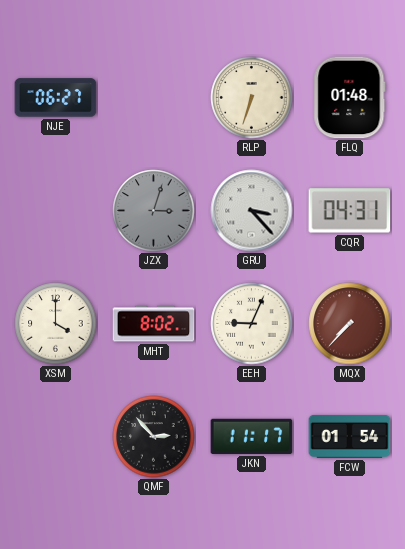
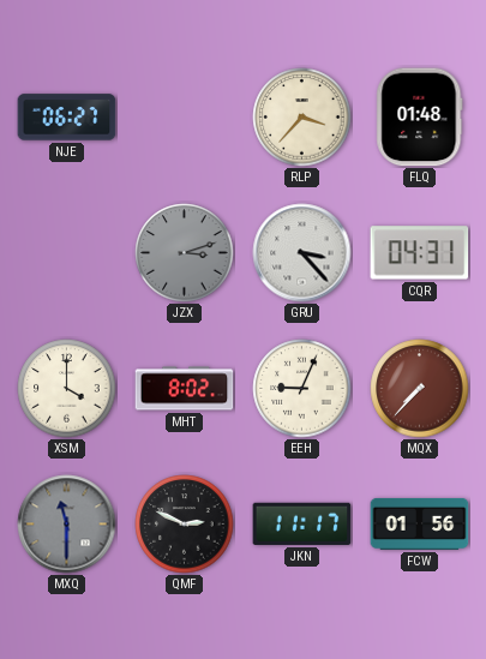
RLP: 6:33 -> 3:37
JZX: 3:03 -> 3:12
MXQ: none -> 11:30
QMF: 2:53 -> 2:49
FCW: 01:54 -> 01:56
